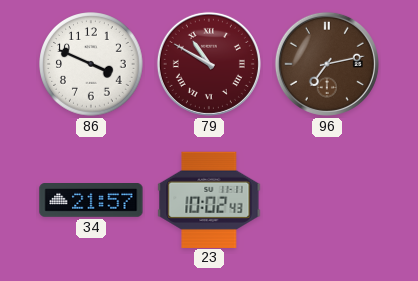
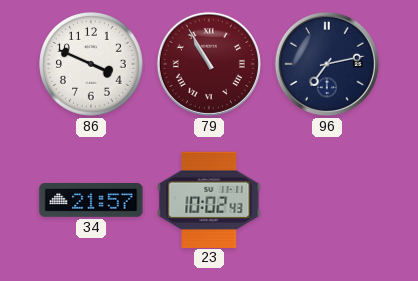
79: 10:50 -> 10:55
96 dial: brown -> navy
